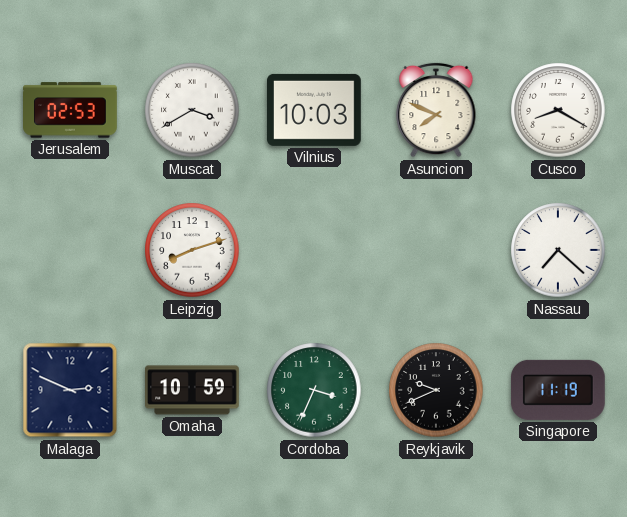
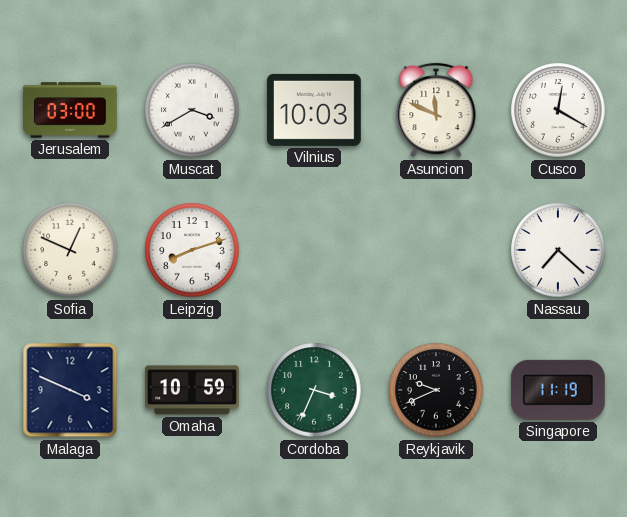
Jerusalem: 02:53 -> 03:00
Asuncion: 7:49 -> 11:49
Cusco: 8:20 -> 12:20
Sofia: none -> 12:49
Malaga: 2:49 -> 3:49
